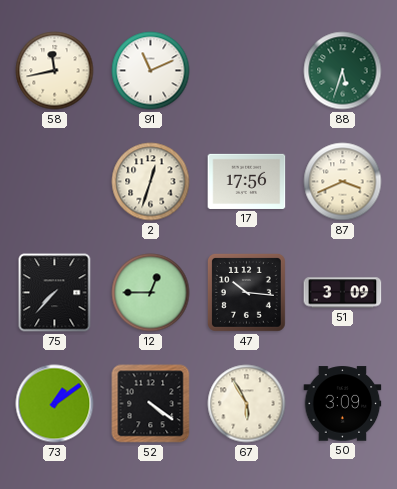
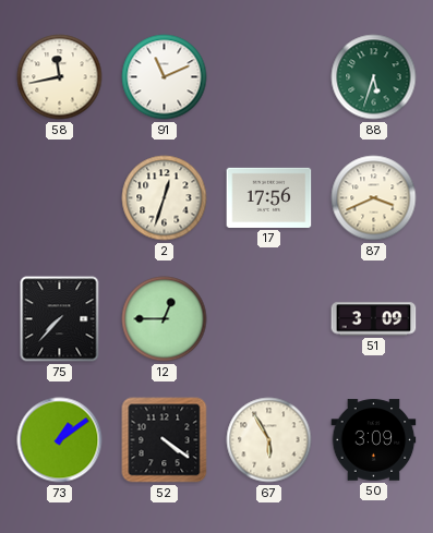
47: 10:16 -> none
